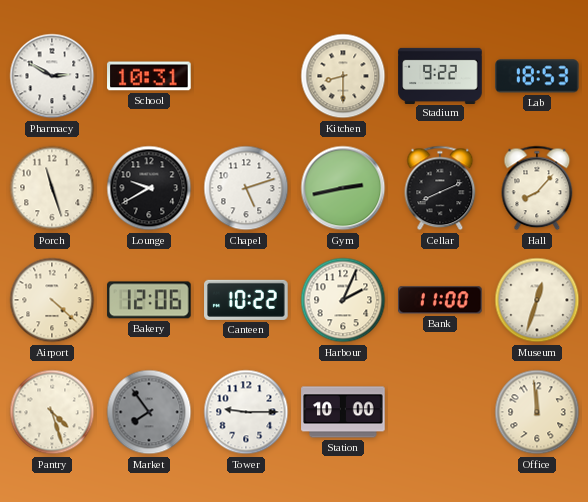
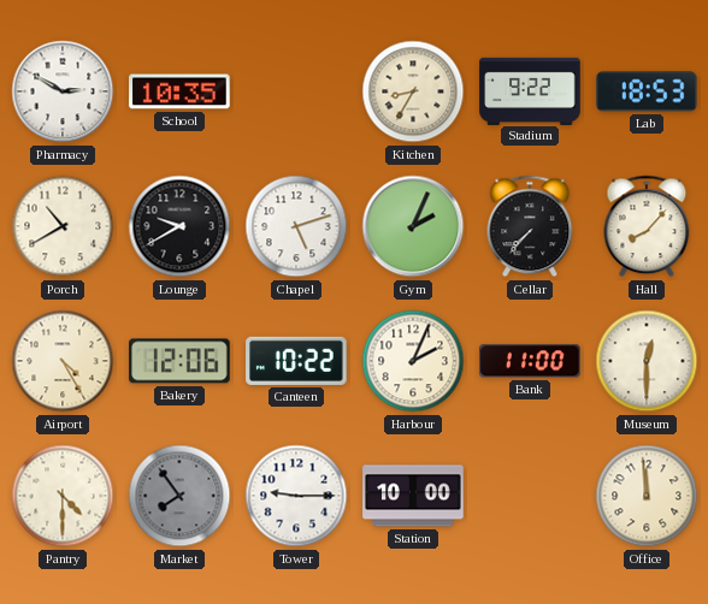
School: 10:31 -> 10:35
Kitchen: 8:30 -> 8:35
Porch: 11:27 -> 10:40
Gym: 2:43 -> 2:04
Cellar: 8:11 -> 7:37
Airport: 4:22 -> 4:25
Museum: 12:33 -> 12:30
Pantry: 4:27 -> 4:30
